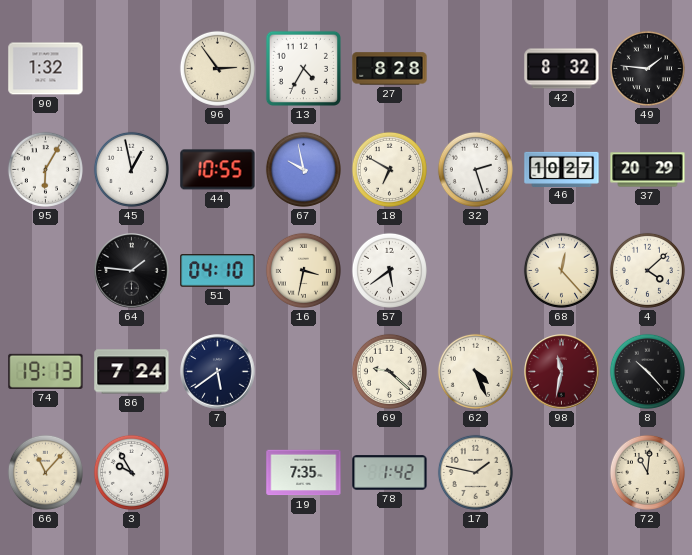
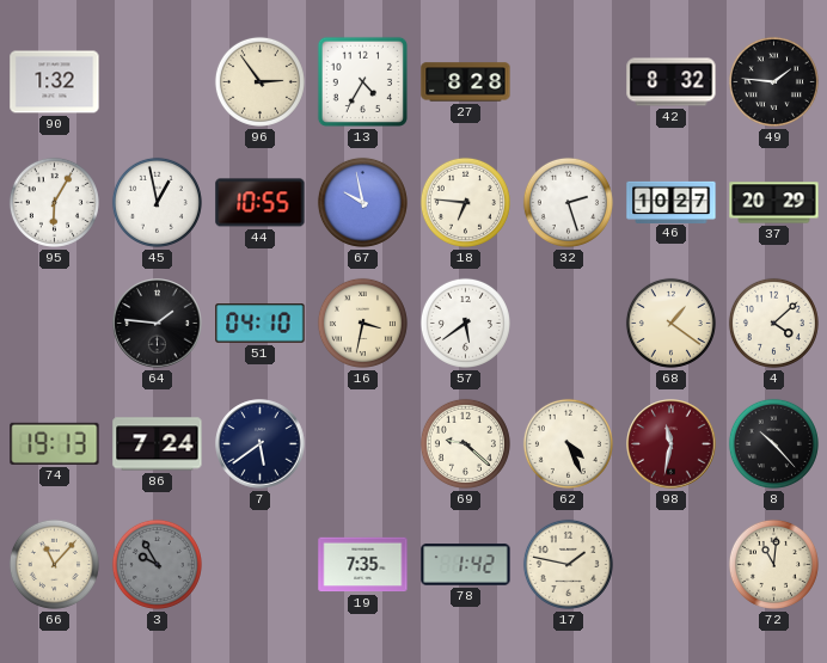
18: 6:50 -> 6:46
68: 12:23 -> 1:21
3 dial: white -> grey
